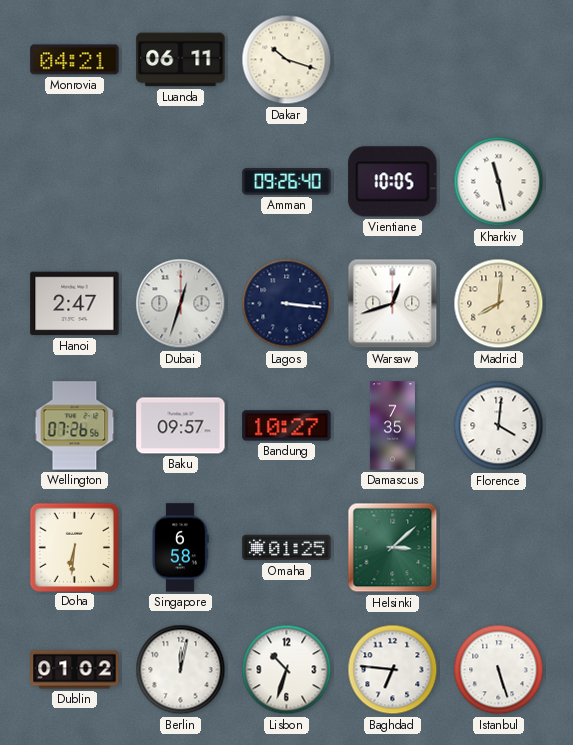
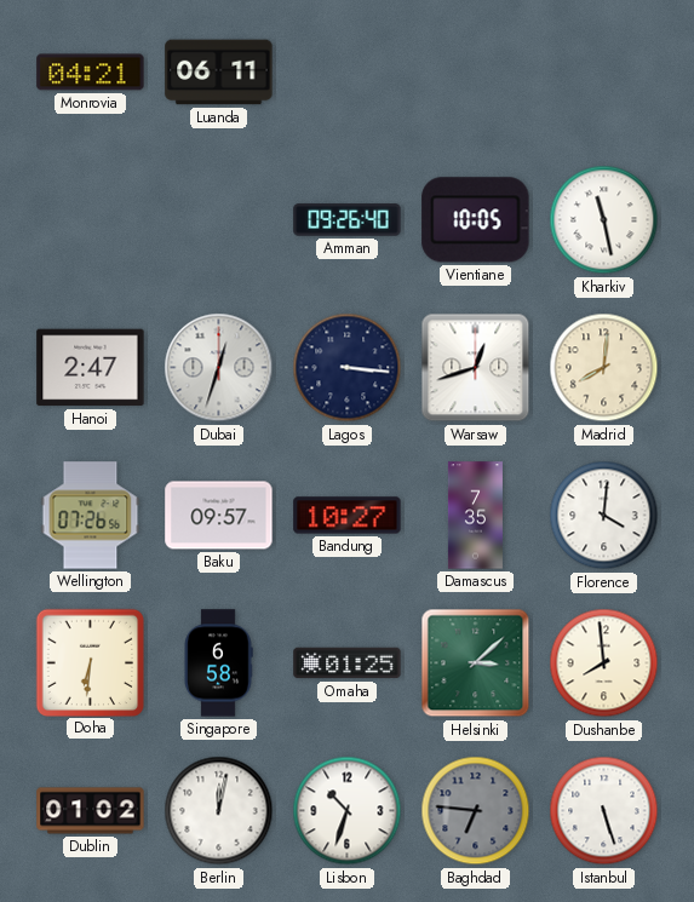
Dakar: 10:18 -> none
Dushanbe: none -> 7:59
Baghdad dial: white -> grey
